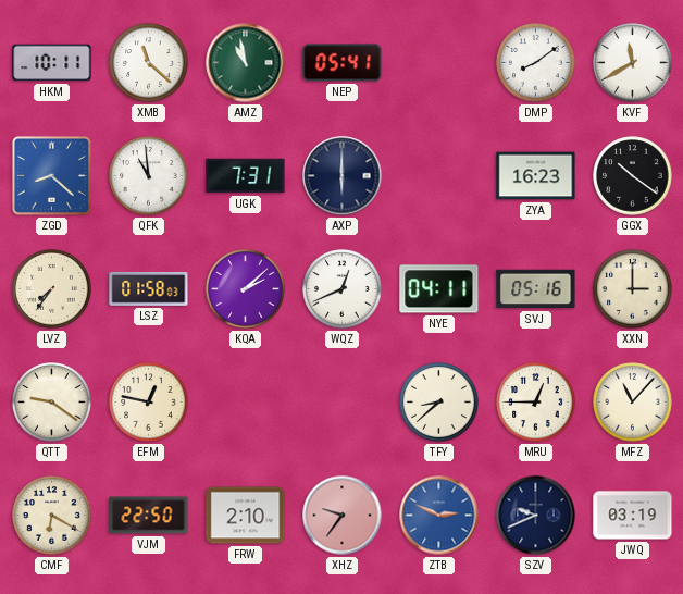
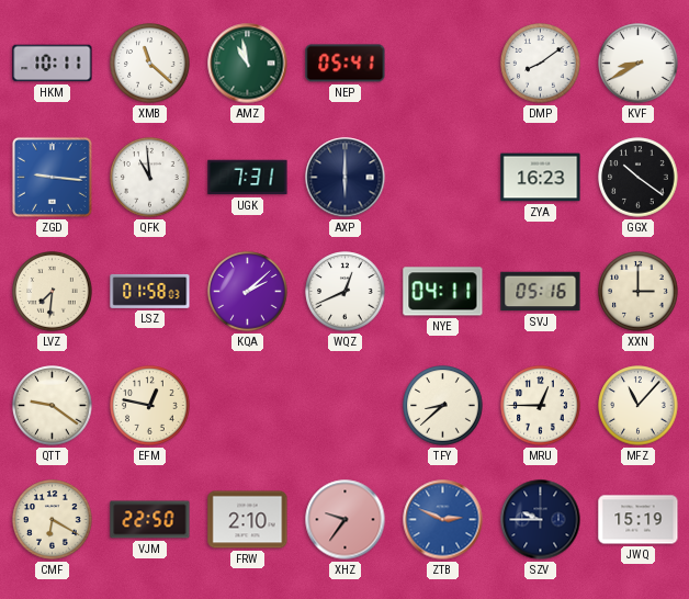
KVF: 11:40 -> 8:40
ZGD: 8:22 -> 9:16
LVZ: 7:36 -> 7:31
SZV: 9:41 -> 9:45
JWQ: 03:19 -> 15:19
